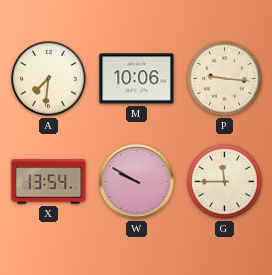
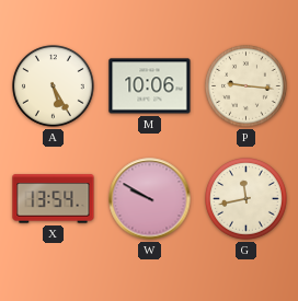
A: 7:31 -> 5:25
G: 11:45 -> 11:43
